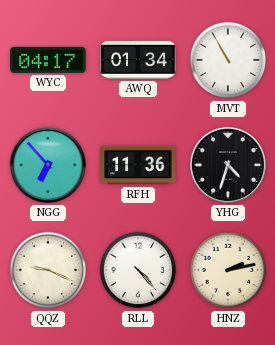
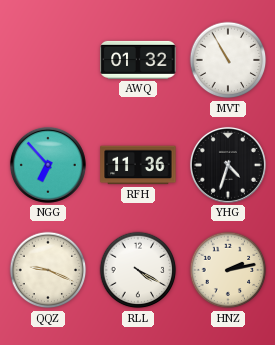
WYC: 04:17 -> none
AWQ: 01:34 -> 01:32
RLL: 4:23 -> 4:20
